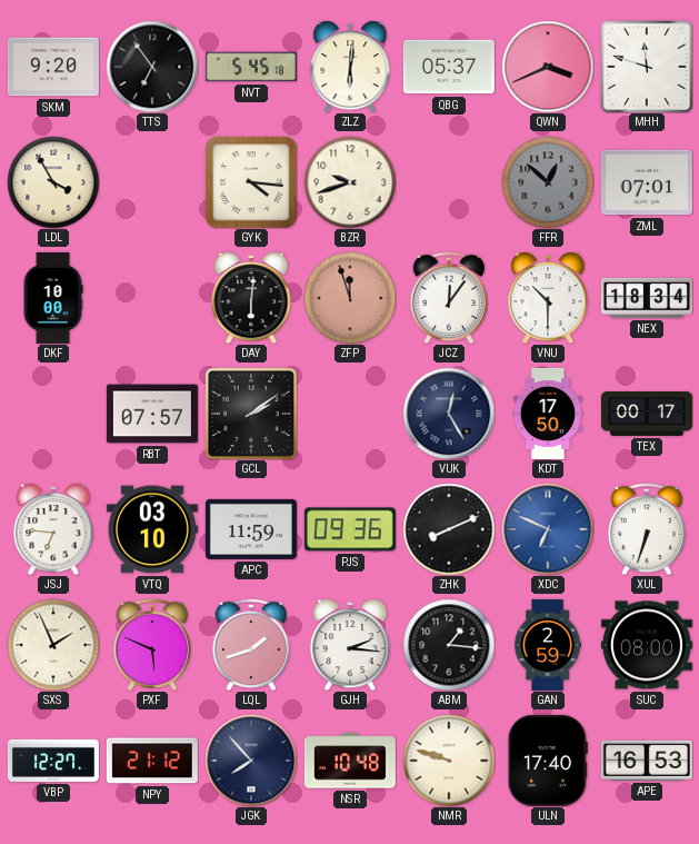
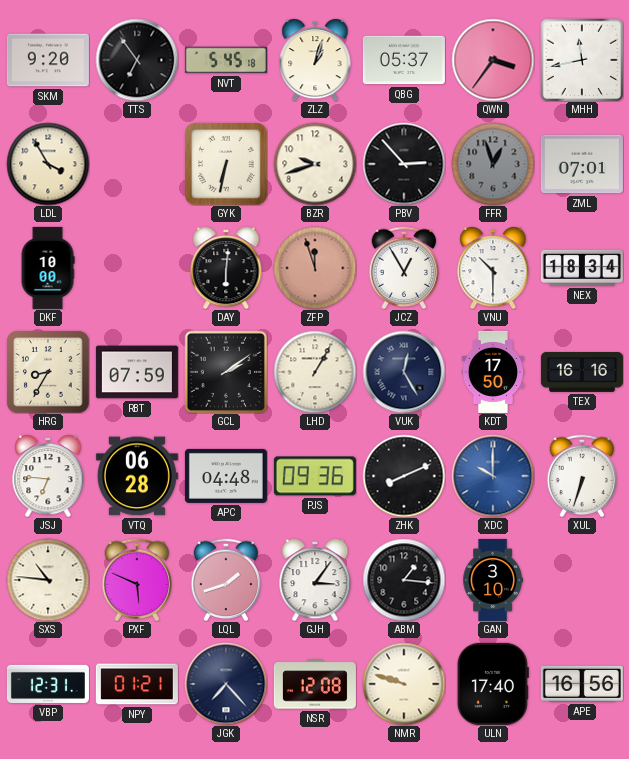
ZLZ: 6:01 -> 1:03
QWN: 3:41 -> 3:36
MHH: 11:48 -> 11:43
GYK: 4:16 -> 6:32
PBV: none -> 2:53
FFR: 12:52 -> 12:57
JCZ: 12:06 -> 12:55
HRG: none -> 8:35
RBT: 07:57 -> 07:59
LHD: none -> 1:05
TEX: 00:17 -> 16:16
VTQ: 03:10 -> 06:28
APC: 11:59 -> 04:48
XDC: 6:49 -> 10:00
SXS: 1:56 -> 10:46
GJH: 2:16 -> 3:06
GAN: 2:59 -> 3:10
SUC: 08:00 -> none
VBP: 12:27 -> 12:31
NPY: 21:12 -> 01:21
JGK: 7:53 -> 7:23
NSR: 10:48 -> 12:08
APE: 16:53 -> 16:56
